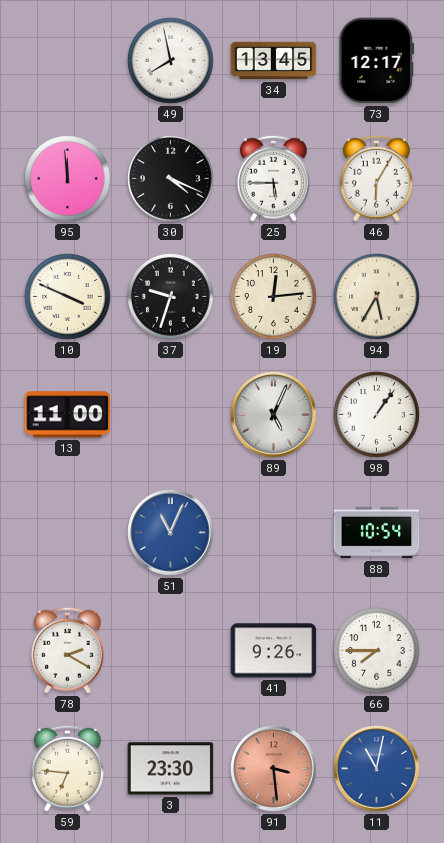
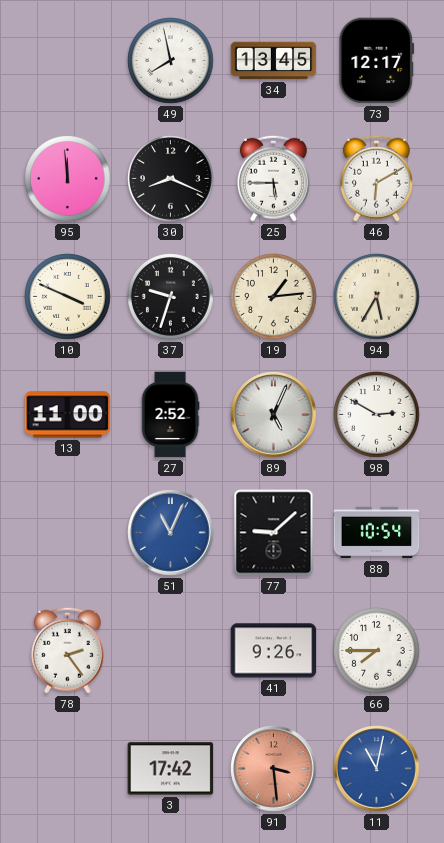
30: 4:19 -> 8:19
46: 6:05 -> 6:10
19: 12:14 -> 1:14
27: none -> 2:52
98: 1:06 -> 2:50
77: none -> 9:08
78: 2:20 -> 2:24
59: 6:46 -> none
3: 23:30 -> 17:42
